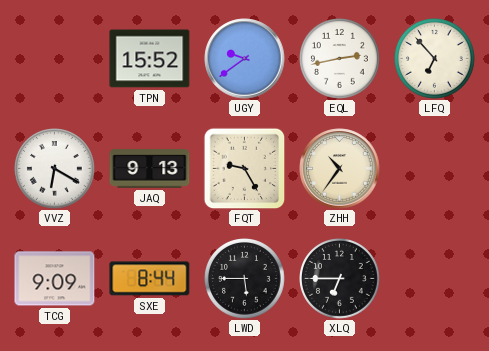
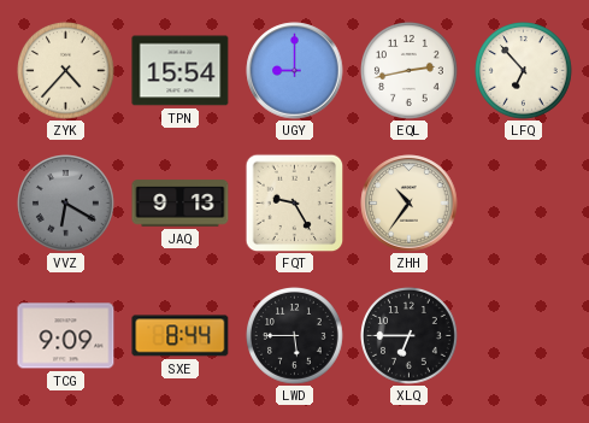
ZYK: none -> 4:37
TPN: 15:52 -> 15:54
UGY: 9:39 -> 9:00
VVZ dial: white -> grey
